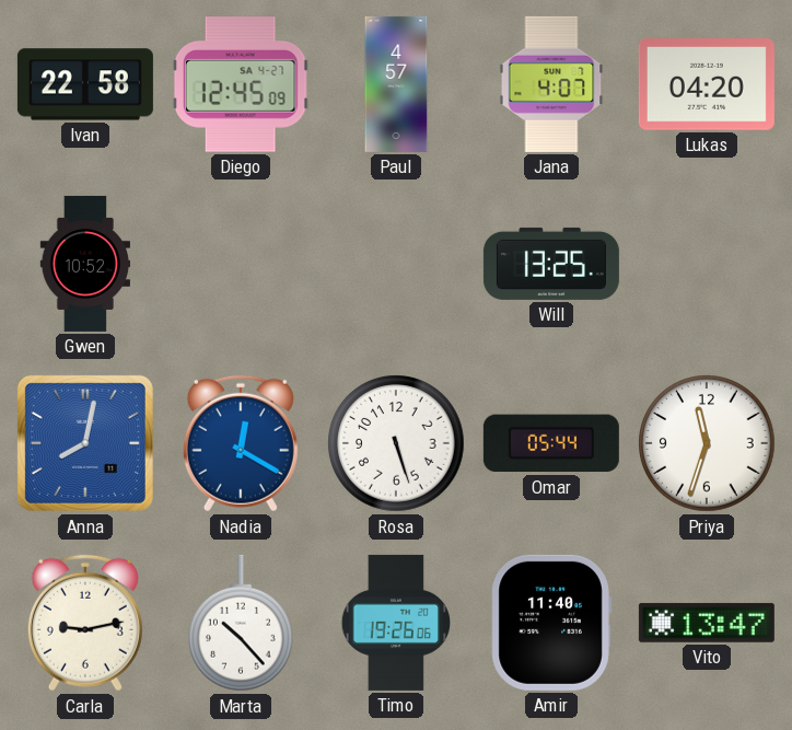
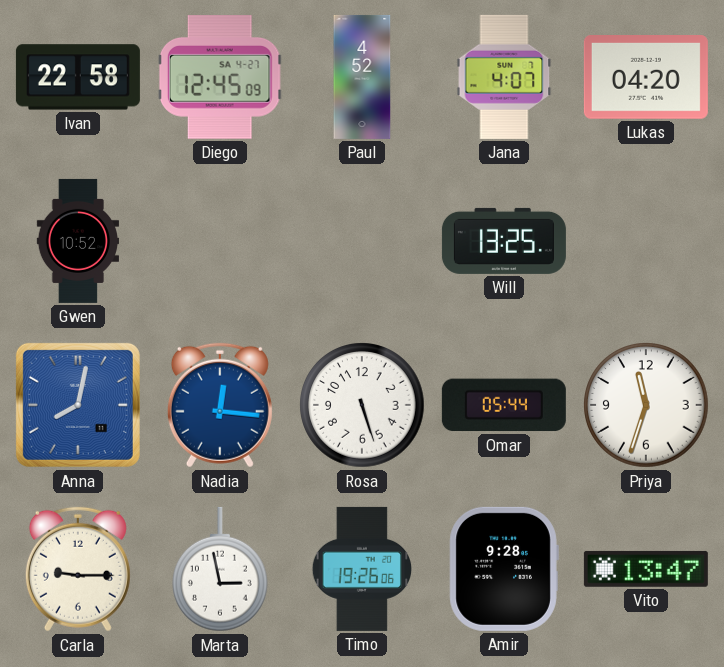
Paul: 4:57 -> 4:52
Nadia: 12:20 -> 12:16
Carla: 9:13 -> 9:15
Marta: 10:23 -> 2:58
Amir: 11:40 -> 9:28
